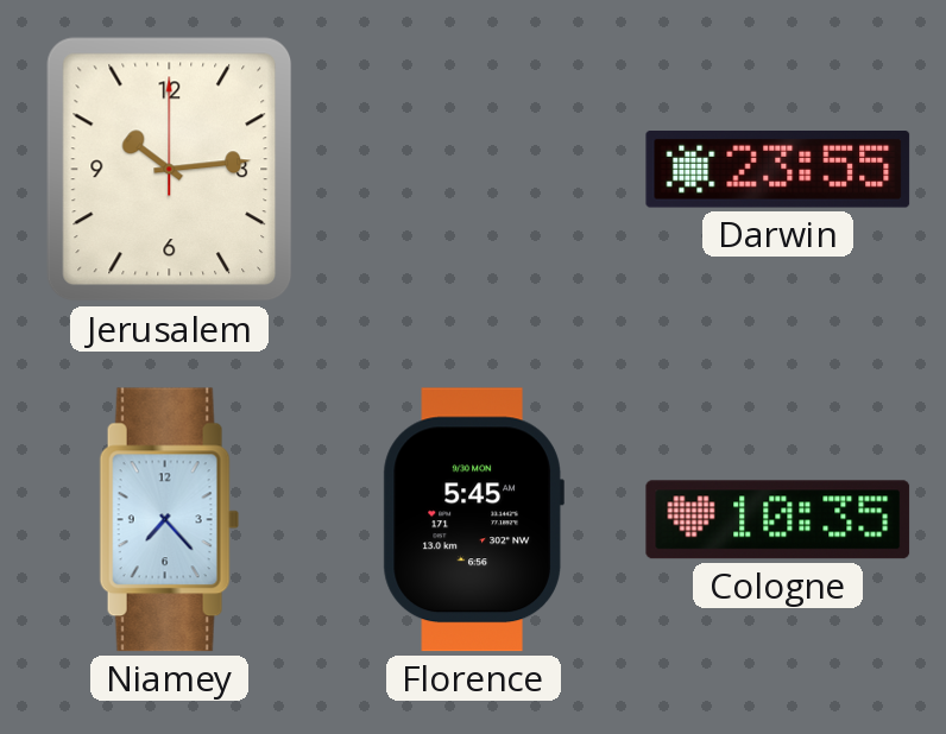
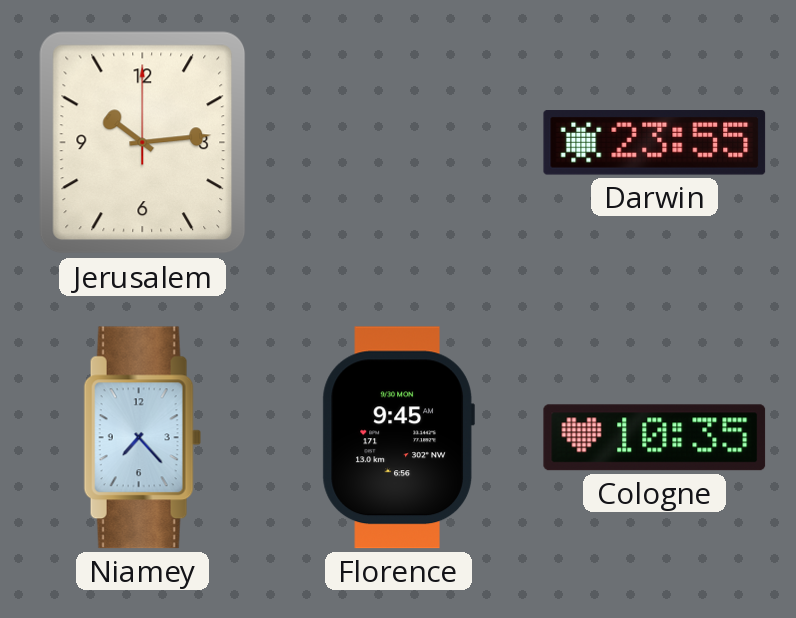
Florence: 5:45 -> 9:45
